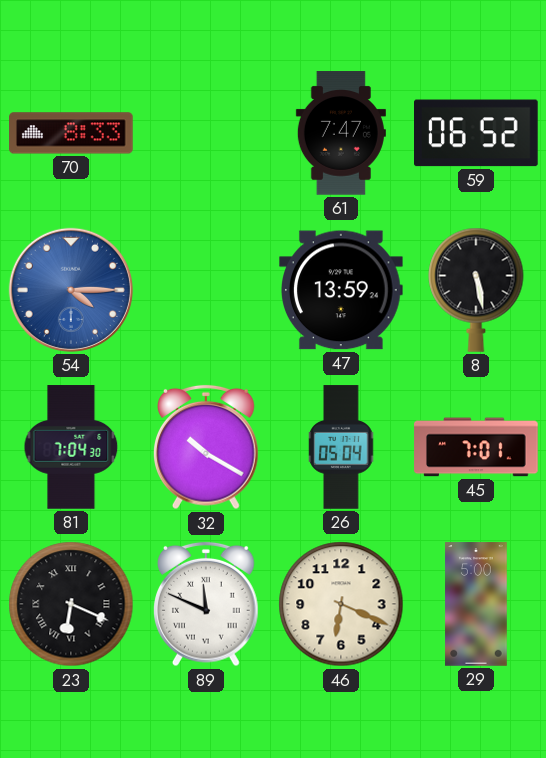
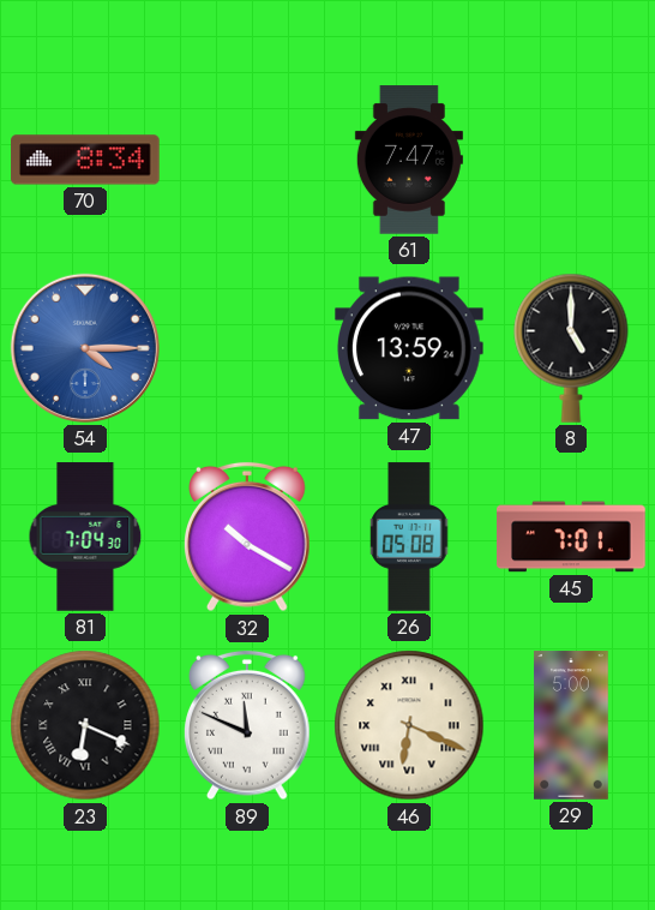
70: 8:33 -> 8:34
59: 06:52 -> none
8: 5:28 -> 5:00
26: 05:04 -> 05:08
46 numerals: Arabic -> Roman
